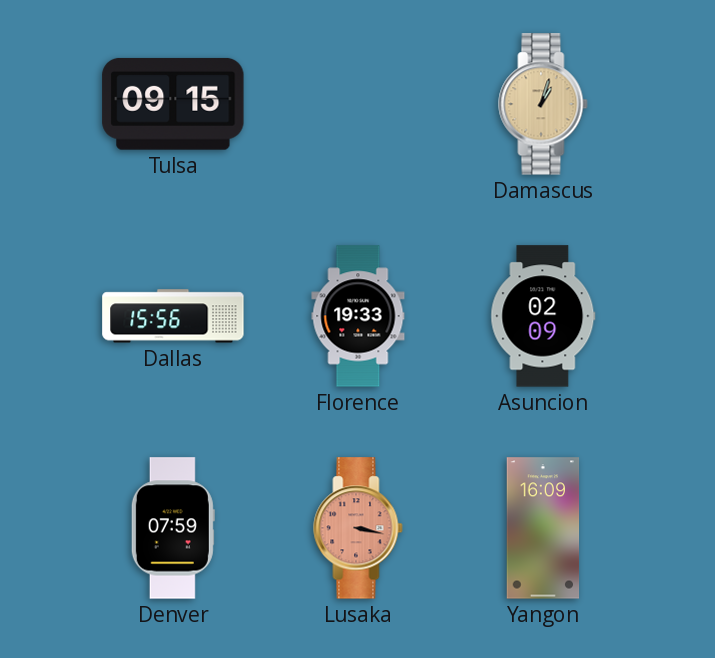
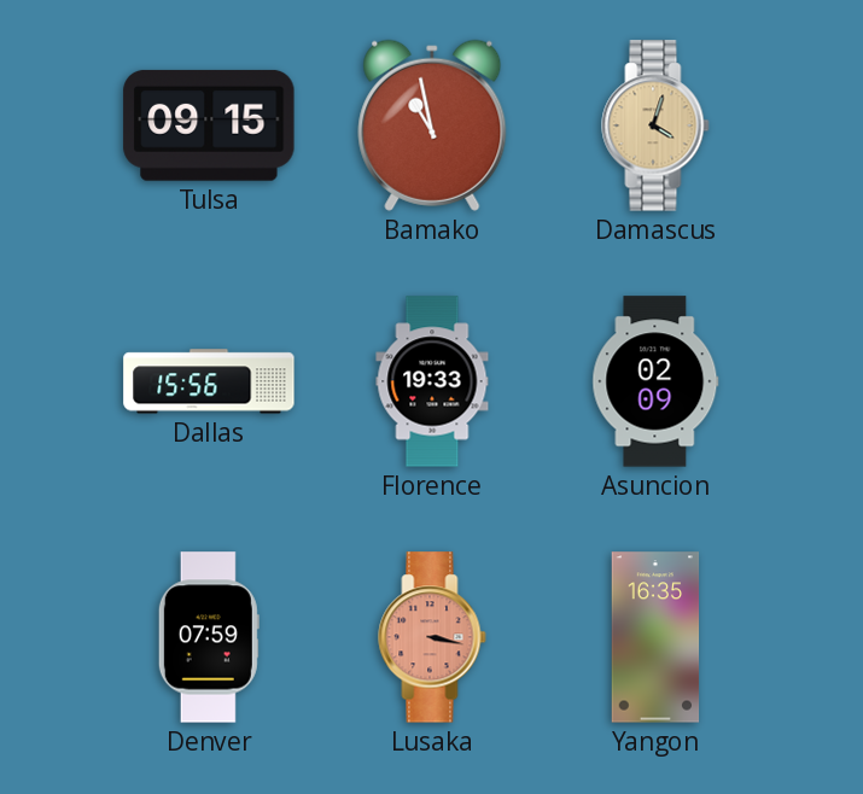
Bamako: none -> 10:58
Damascus: 1:03 -> 4:03
Yangon: 16:09 -> 16:35
